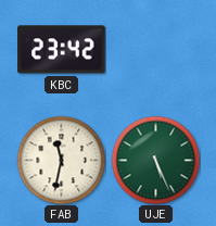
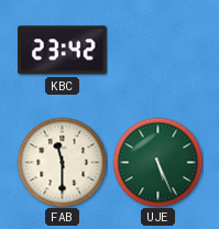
FAB: 11:32 -> 11:30
